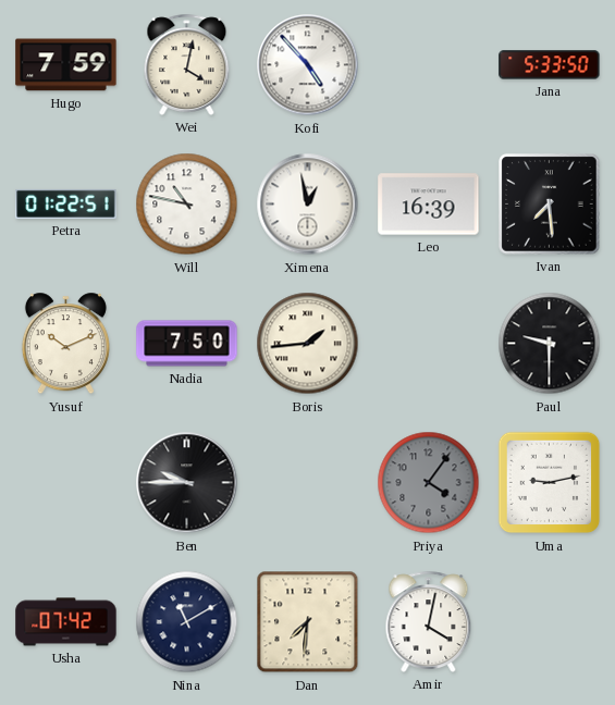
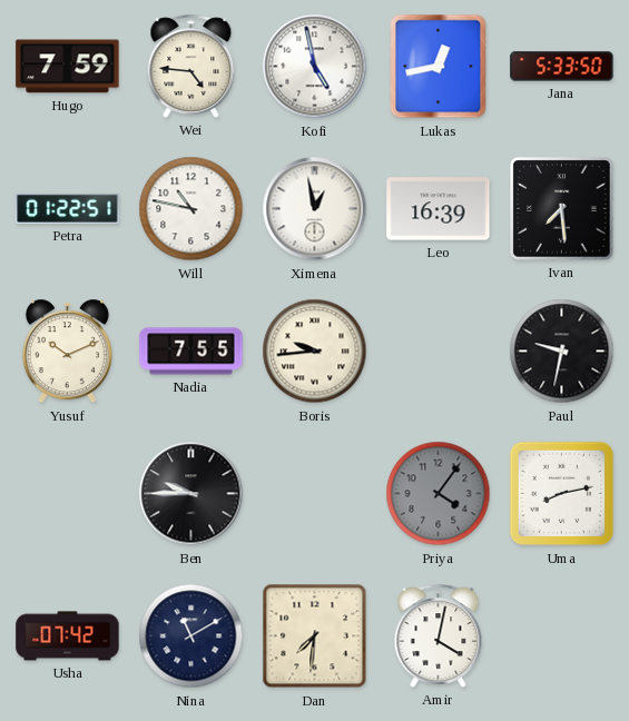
Wei: 4:02 -> 4:46
Kofi: 4:53 -> 4:58
Lukas: none -> 12:43
Nadia: 7:50 -> 7:55
Boris: 1:44 -> 9:44
Paul: 9:30 -> 9:32
Uma: 9:13 -> 8:13
